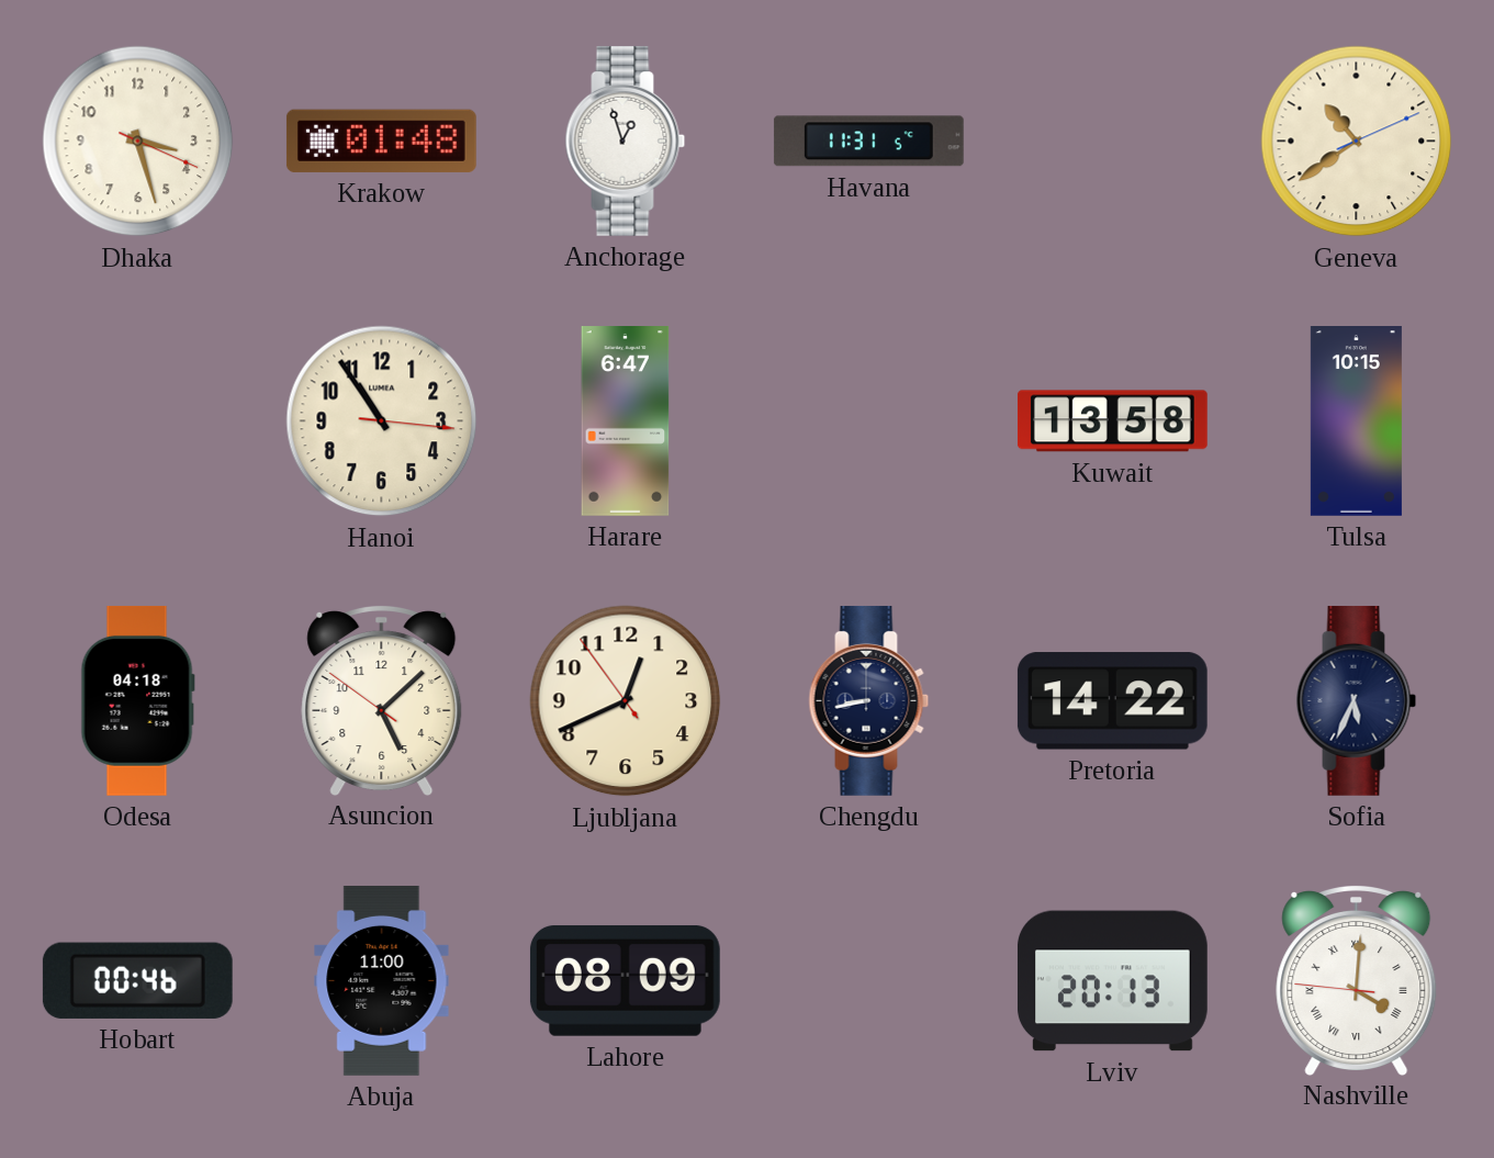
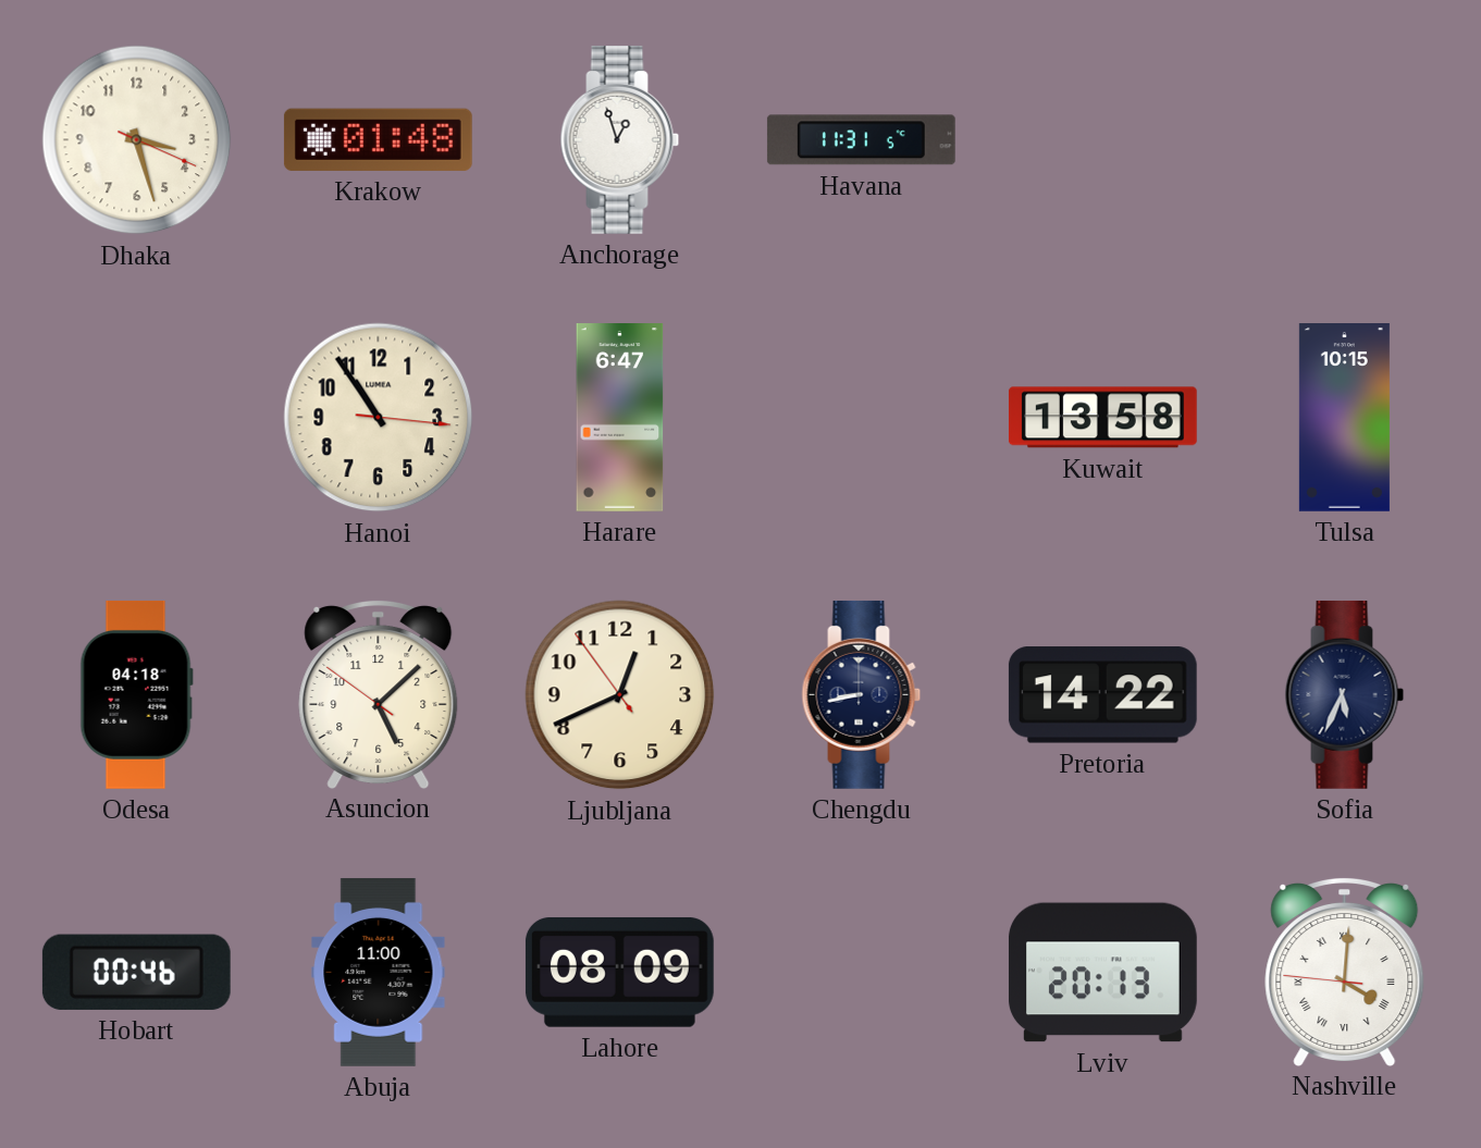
Geneva: 10:39 -> none
